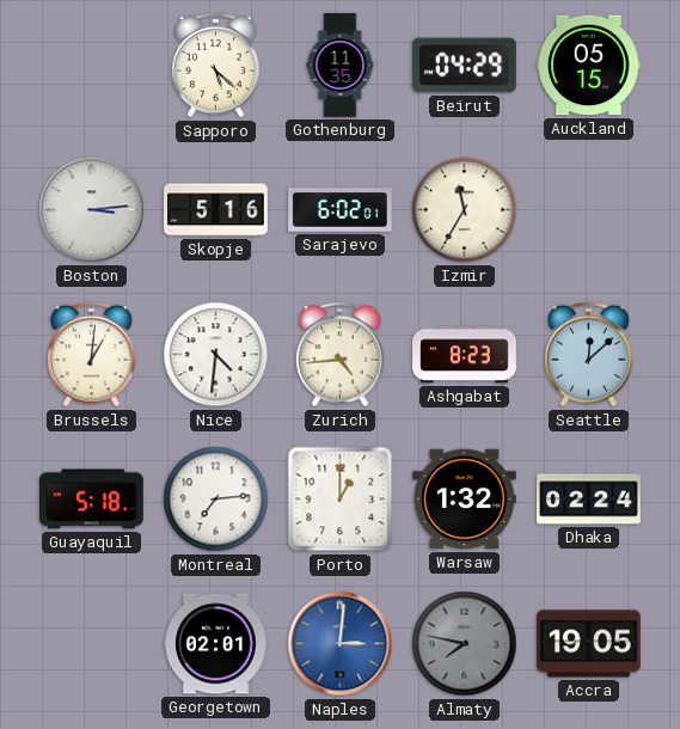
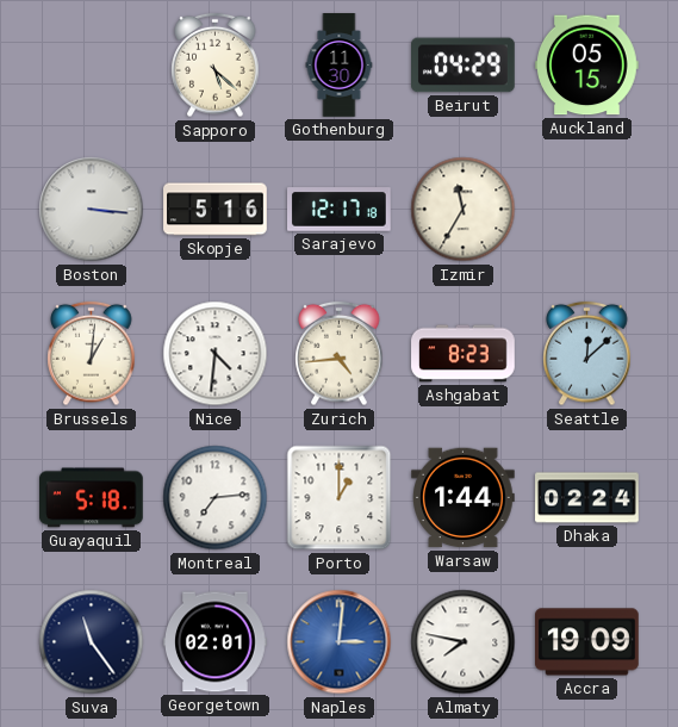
Gothenburg: 11:35 -> 11:30
Boston: 3:14 -> 3:16
Sarajevo: 6:02 -> 12:17
Warsaw: 1:32 -> 1:44
Suva: none -> 11:24
Almaty dial: grey -> white
Accra: 19:05 -> 19:09
